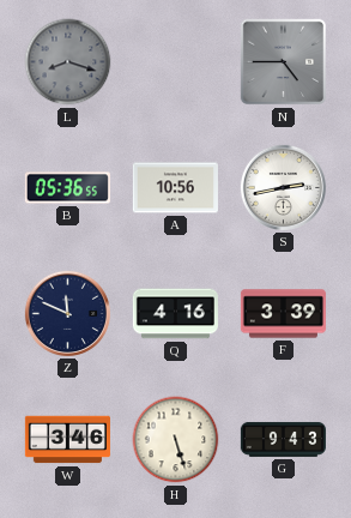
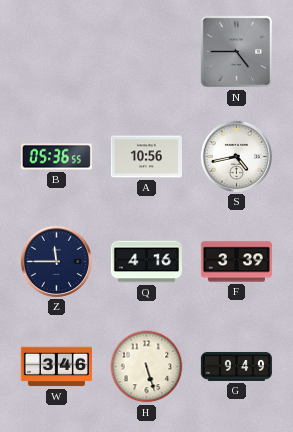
L: 8:18 -> none
S: 2:43 -> 4:43
Z: 11:49 -> 11:45
G: 9:43 -> 9:49
